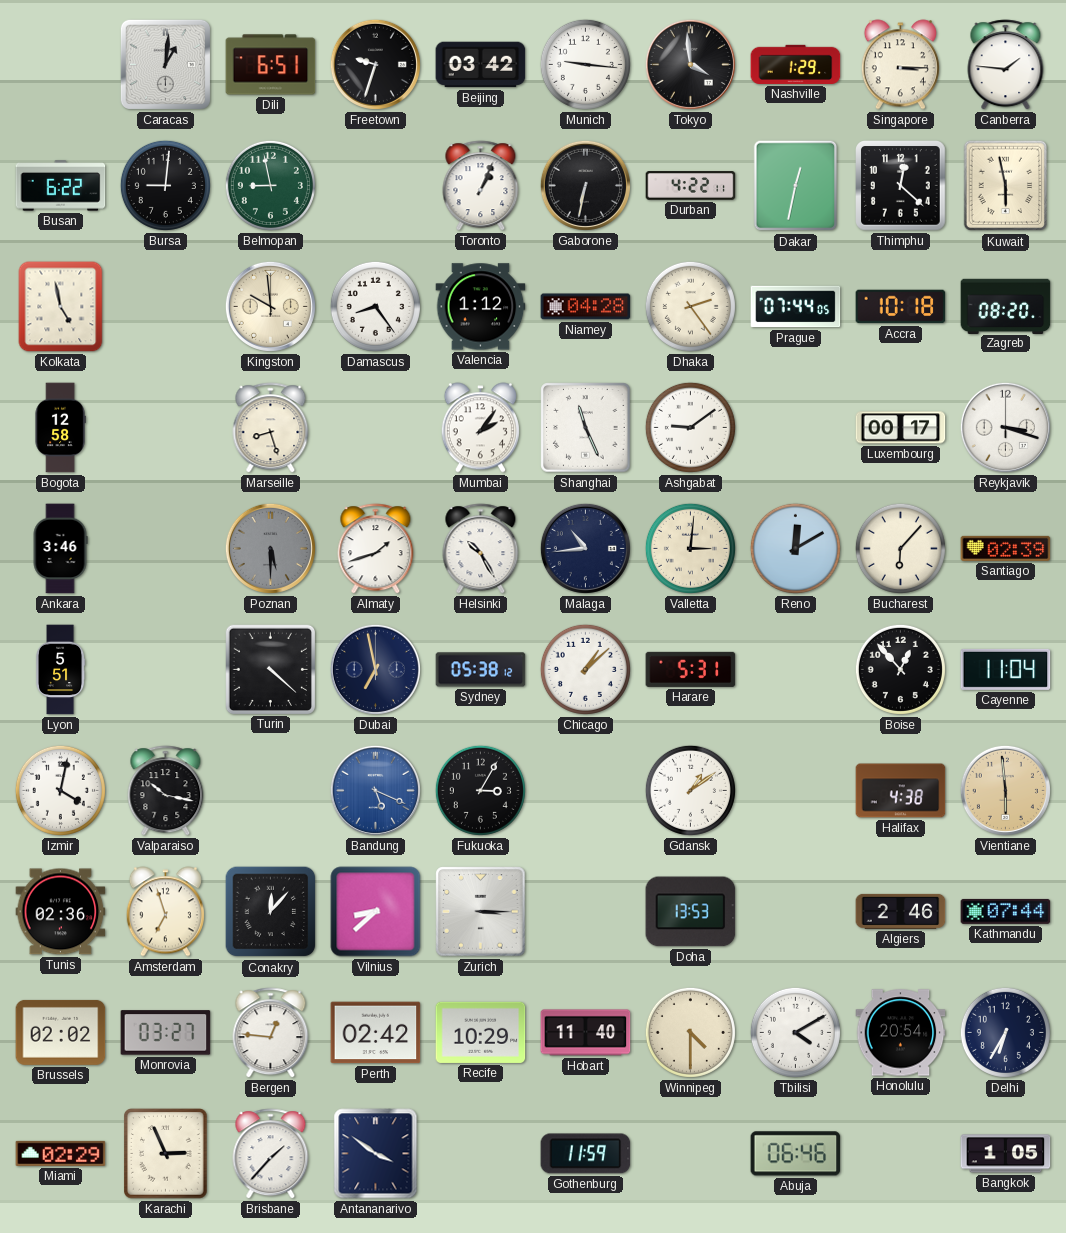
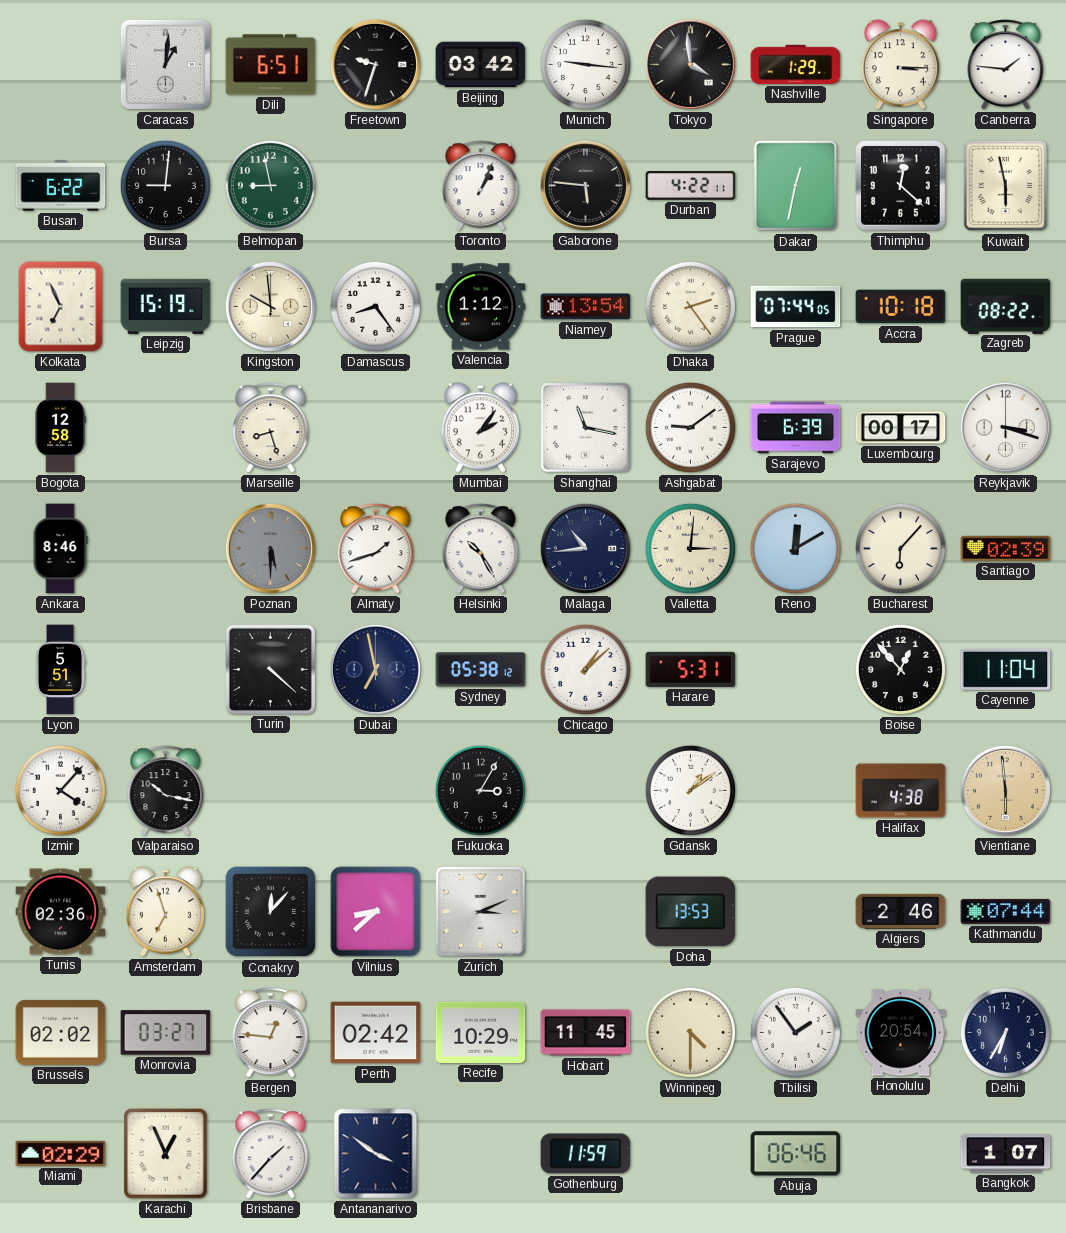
Gaborone: 6:32 -> 5:46
Kolkata: 4:58 -> 6:56
Leipzig: none -> 15:19
Niamey: 04:28 -> 13:54
Zagreb: 08:20 -> 08:22
Shanghai: 11:26 -> 11:17
Sarajevo: none -> 6:39
Ankara: 3:46 -> 8:46
Izmir: 4:02 -> 4:07
Bandung: 5:19 -> none
Zurich: 3:15 -> 3:11
Hobart: 11:40 -> 11:45
Tbilisi: 4:10 -> 1:54
Karachi: 2:56 -> 12:56
Bangkok: 1:05 -> 1:07
